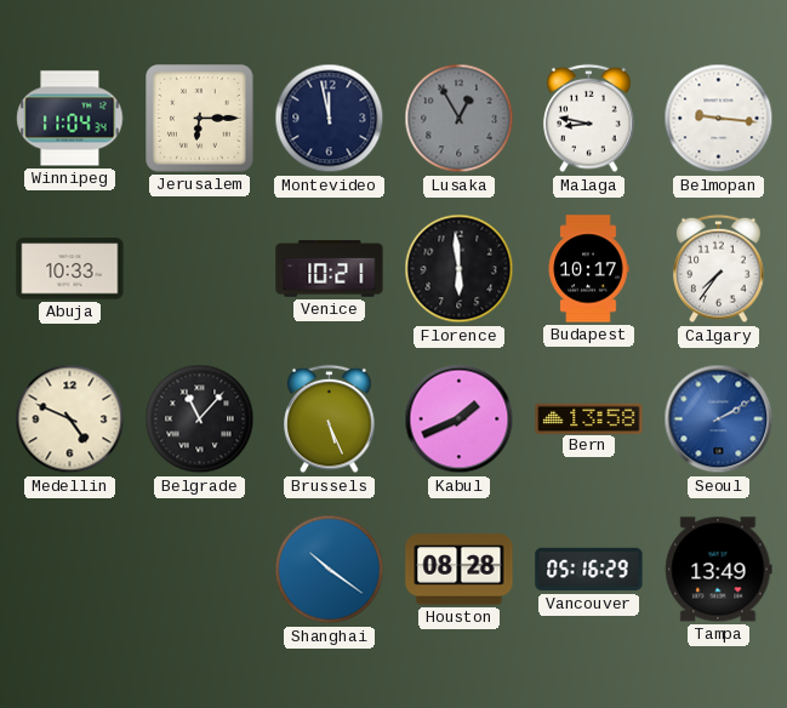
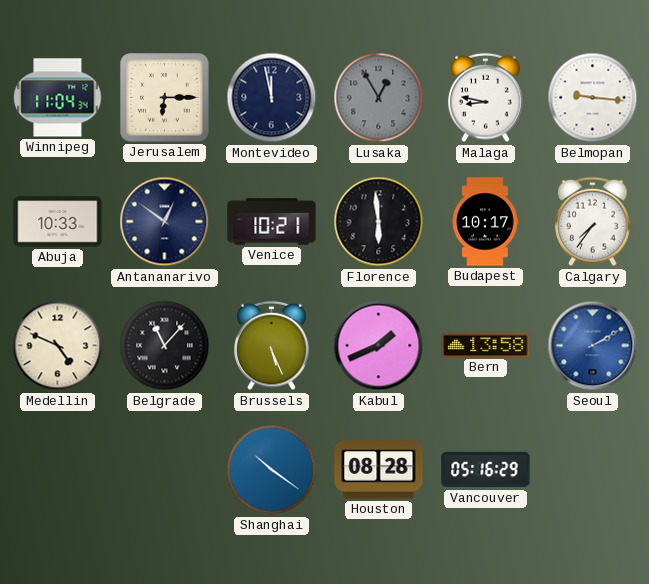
Antananarivo: none -> 12:51
Tampa: 13:49 -> none
